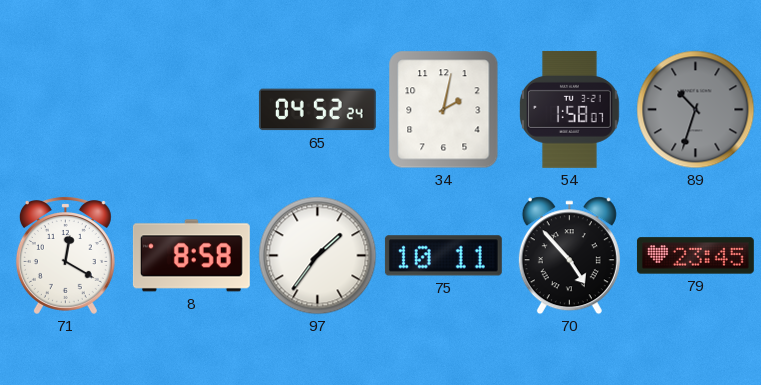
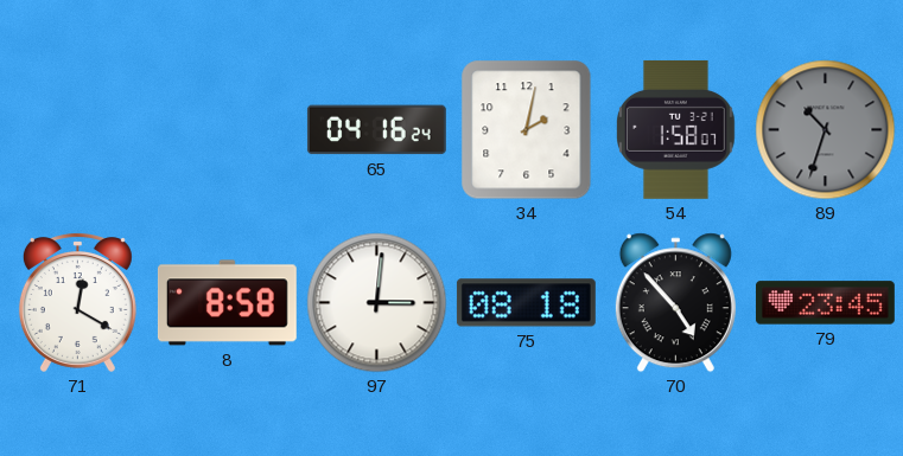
65: 04:52 -> 04:16
97: 1:36 -> 3:01
75: 10:11 -> 08:18
